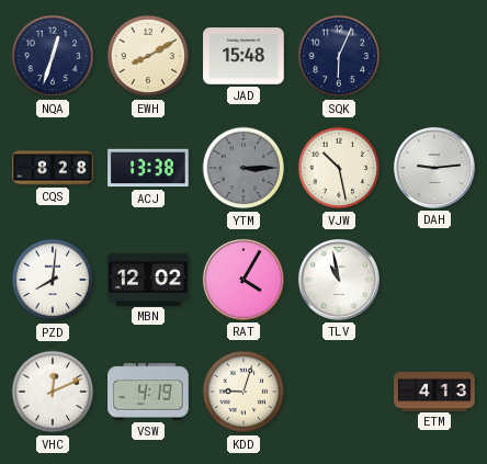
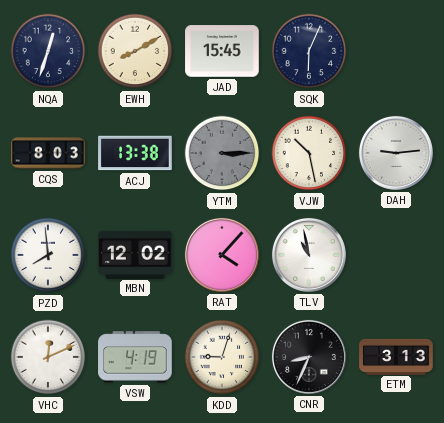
JAD: 15:48 -> 15:45
CQS: 8:28 -> 8:03
PZD: 8:01 -> 7:59
RAT: 4:05 -> 4:07
CNR: none -> 8:34
ETM: 4:13 -> 3:13
